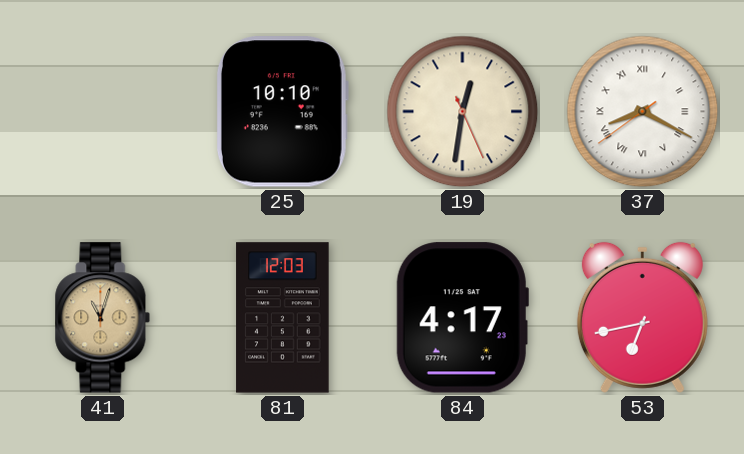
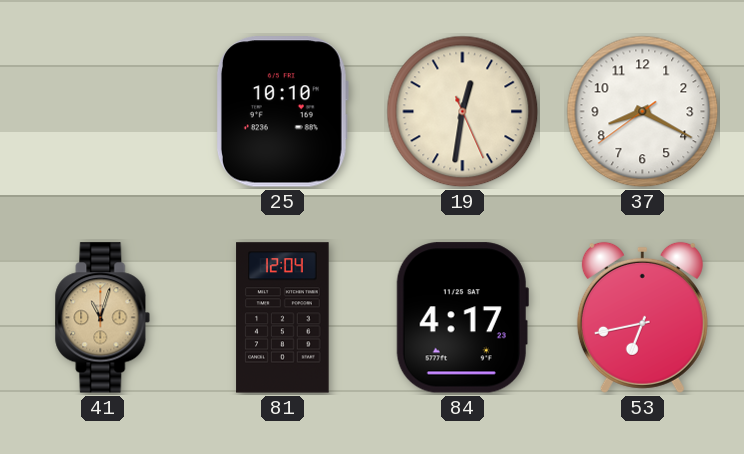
37 numerals: Roman -> Arabic
81: 12:03 -> 12:04
